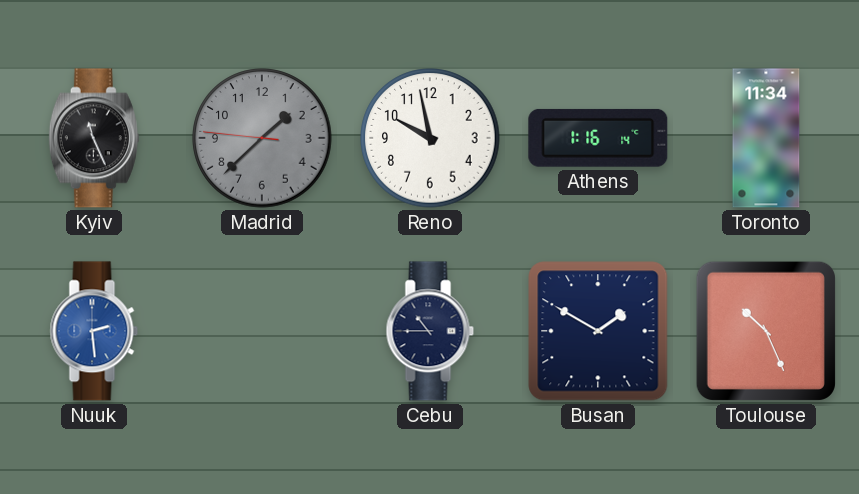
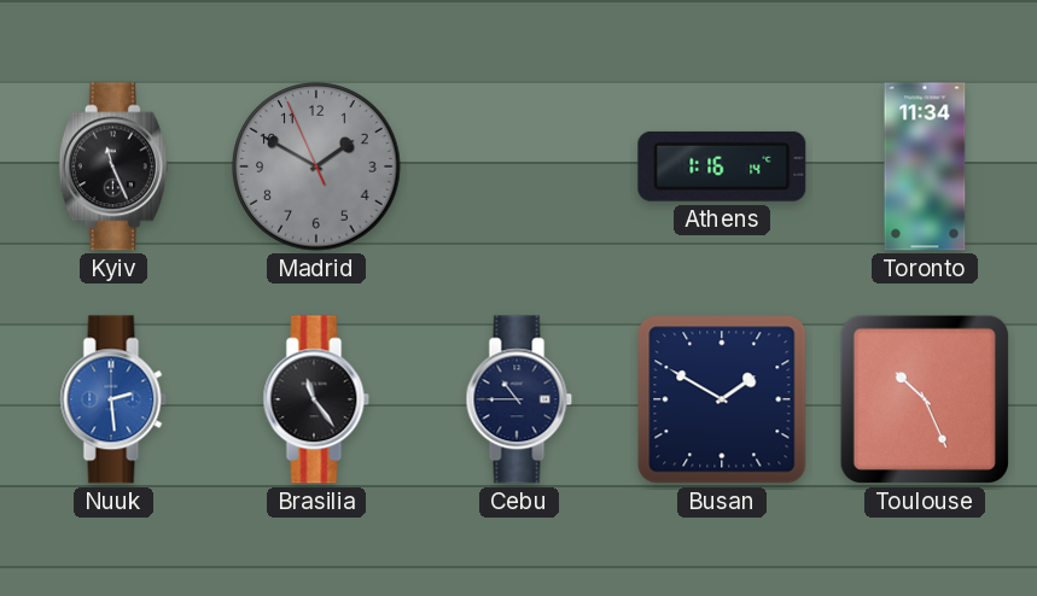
Madrid: 1:37 -> 1:49
Reno: 9:58 -> none
Brasilia: none -> 11:24
